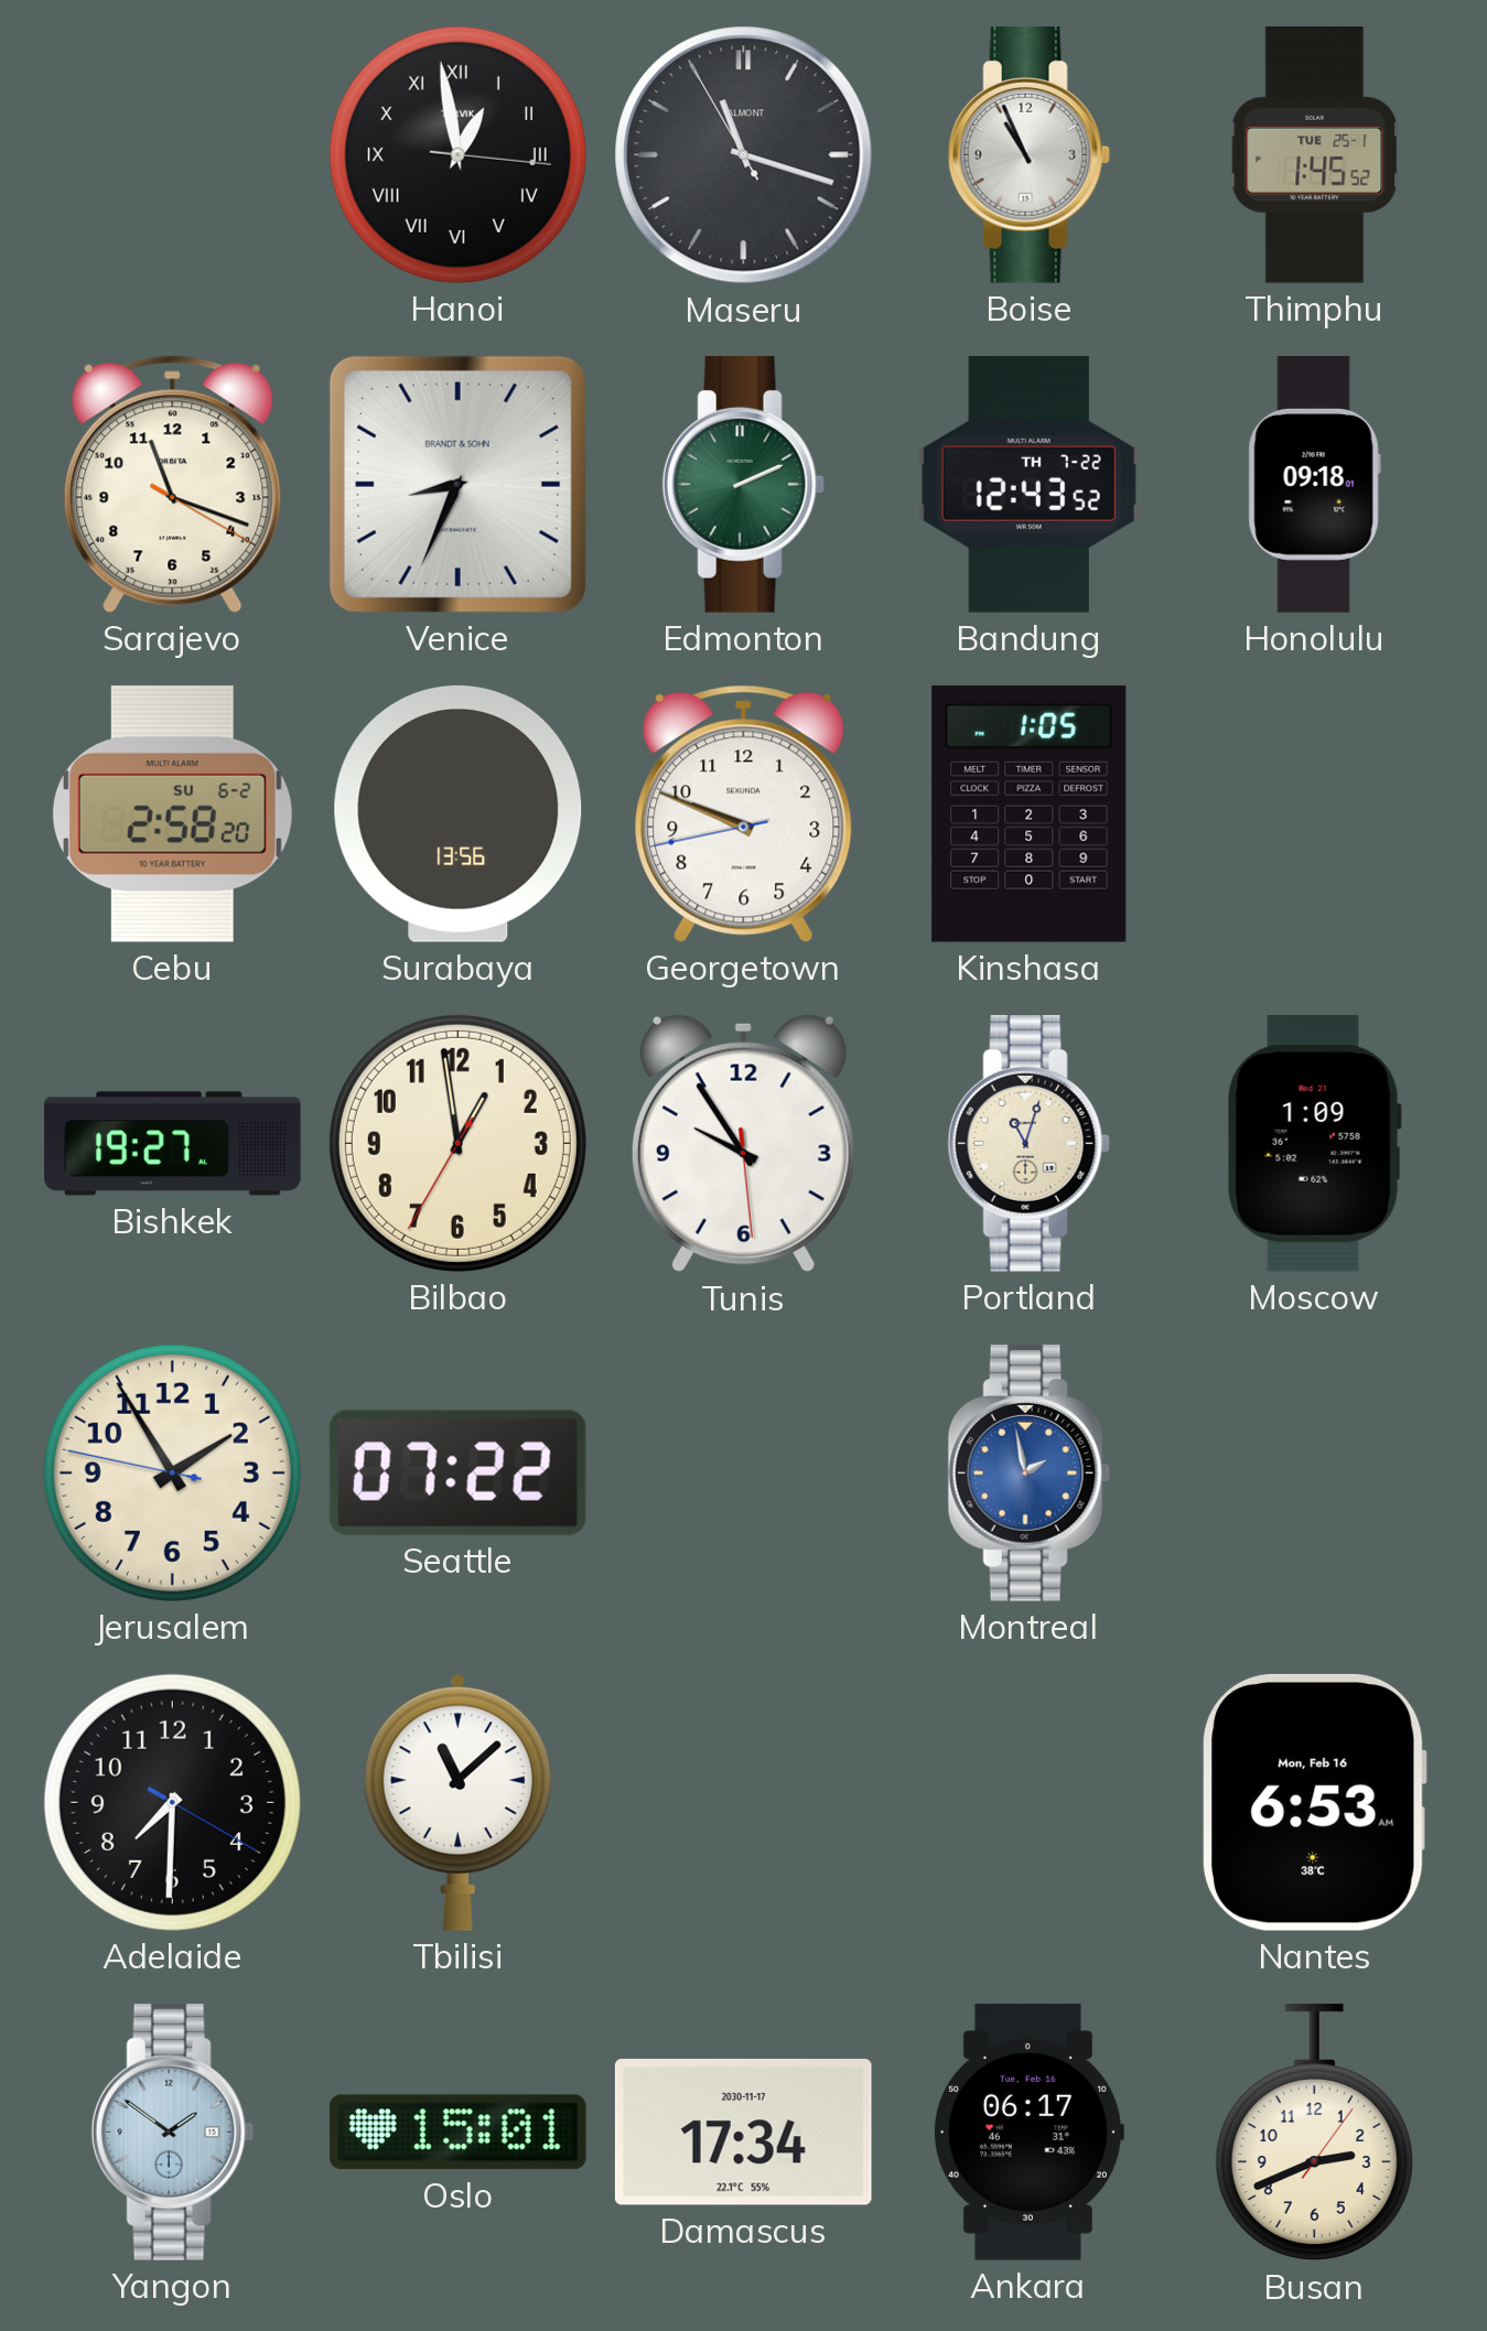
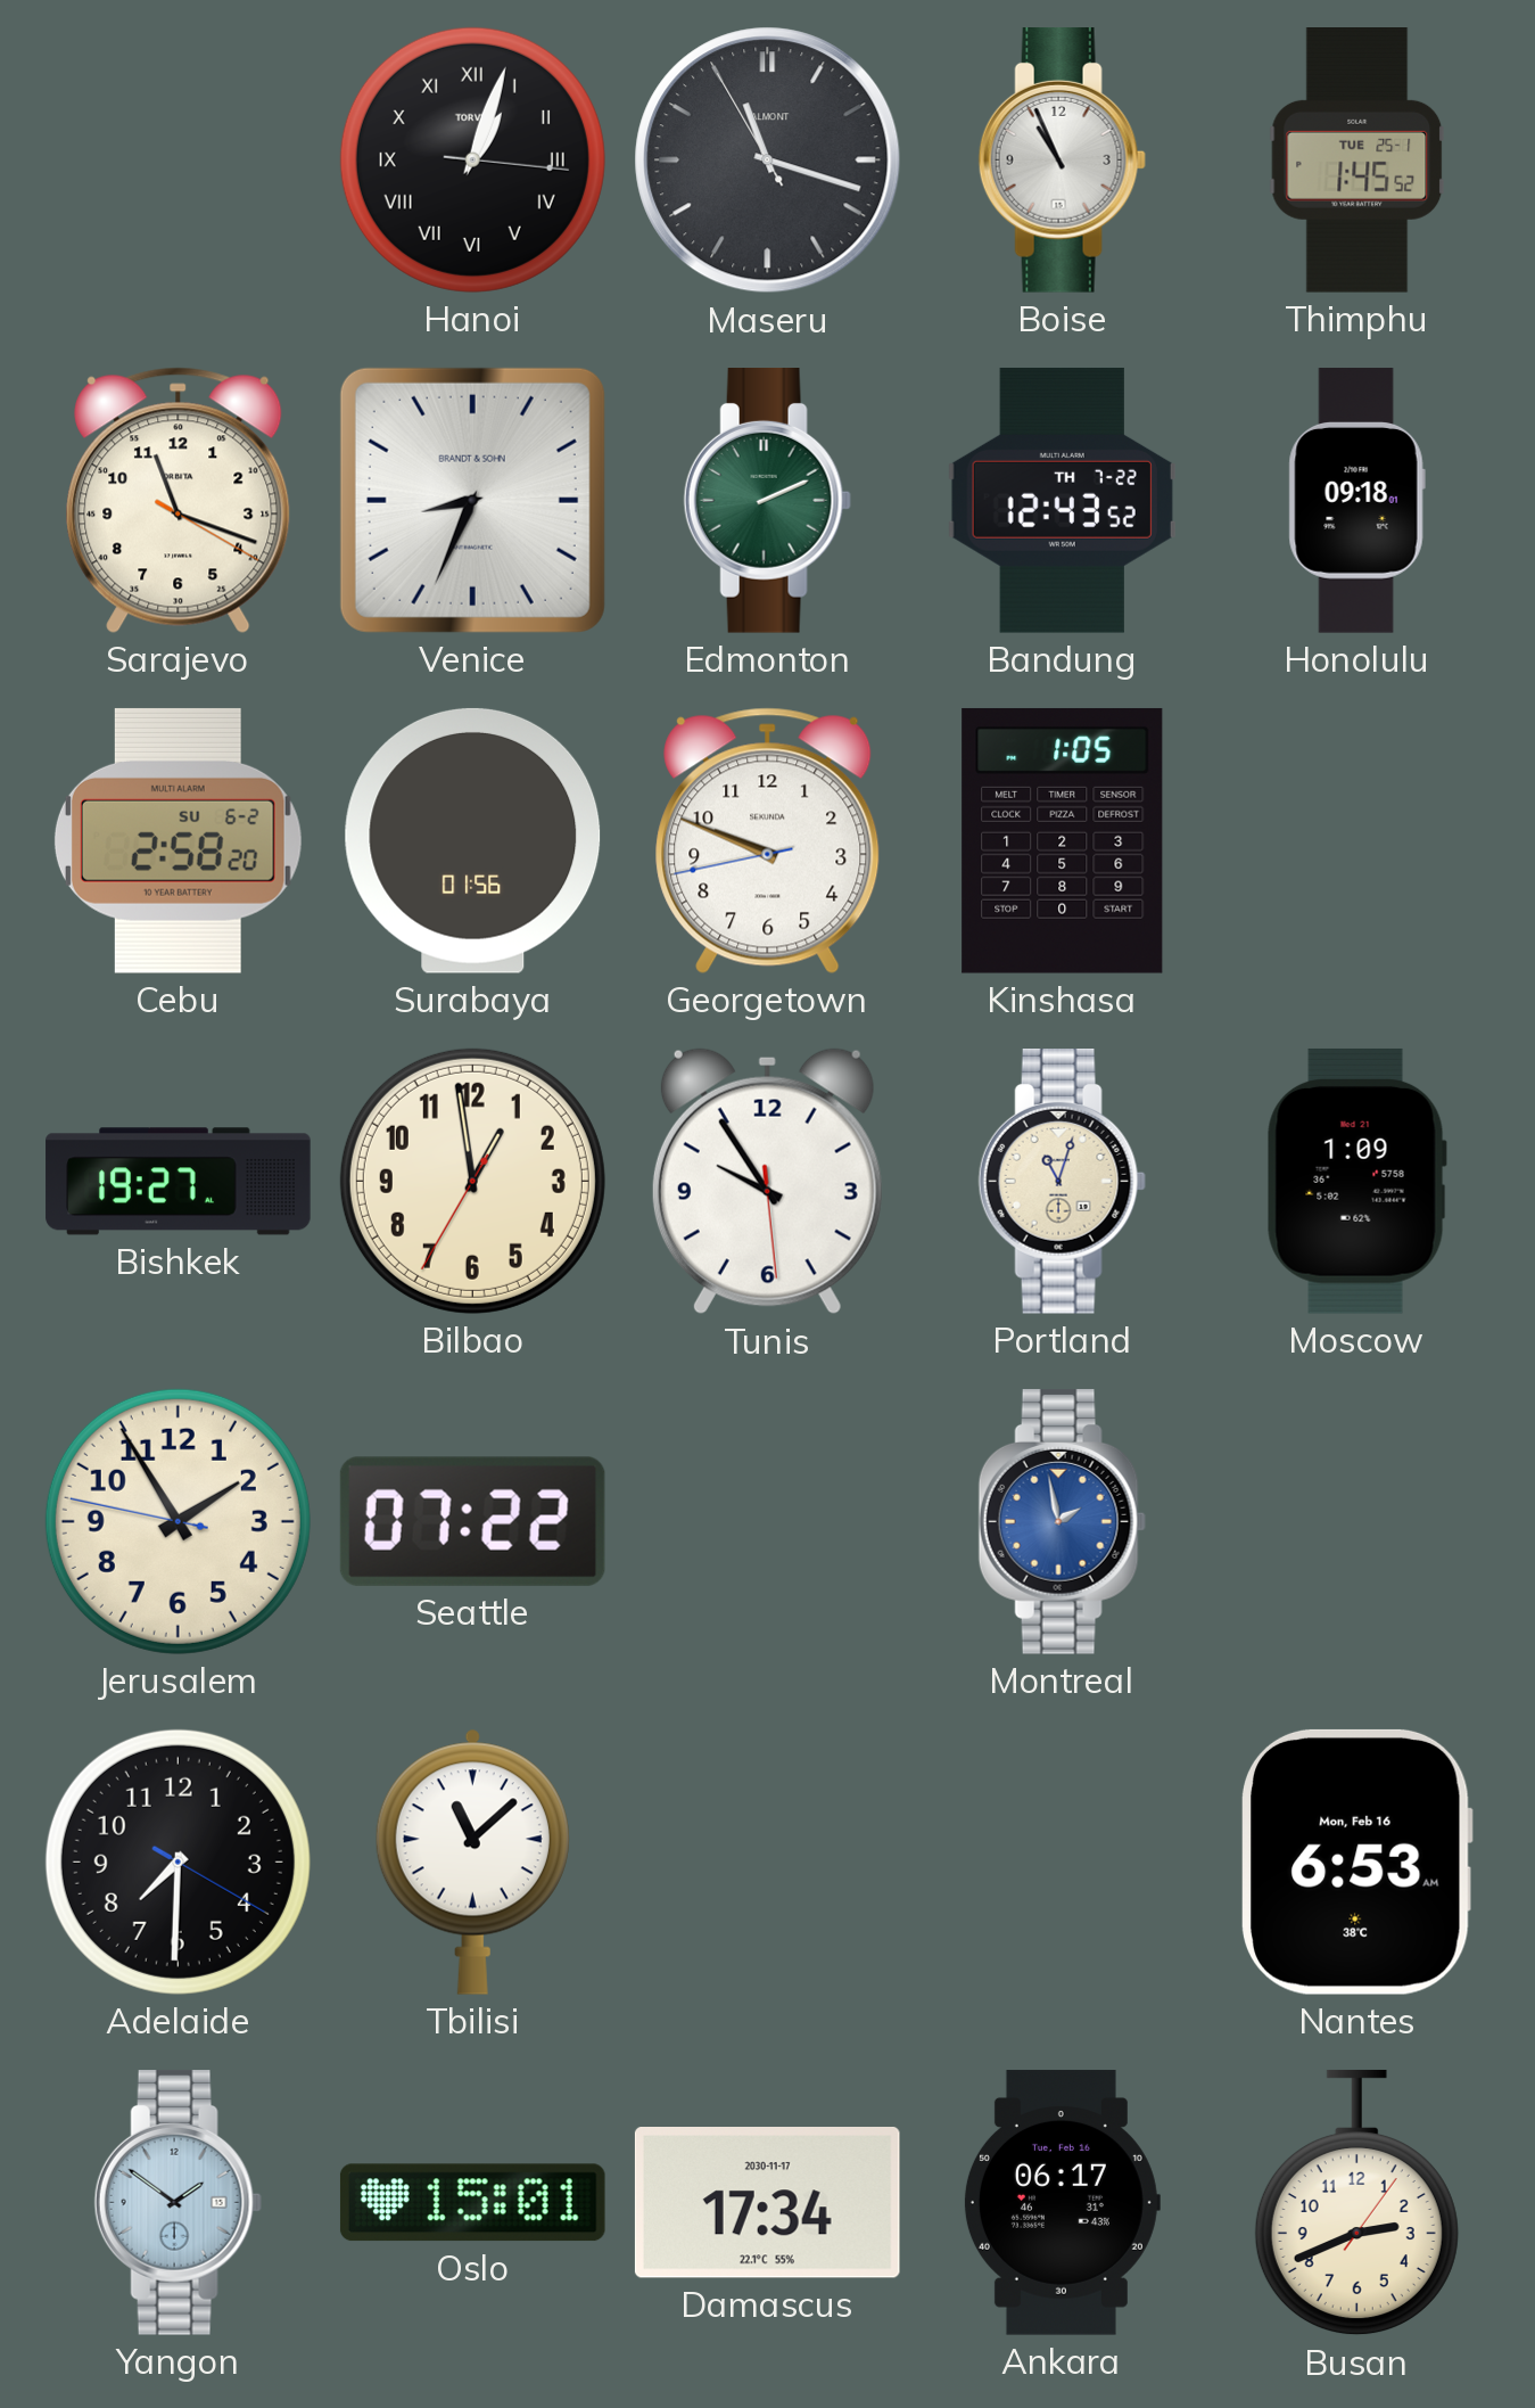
Hanoi: 12:58 -> 1:03
Surabaya: 13:56 -> 01:56
